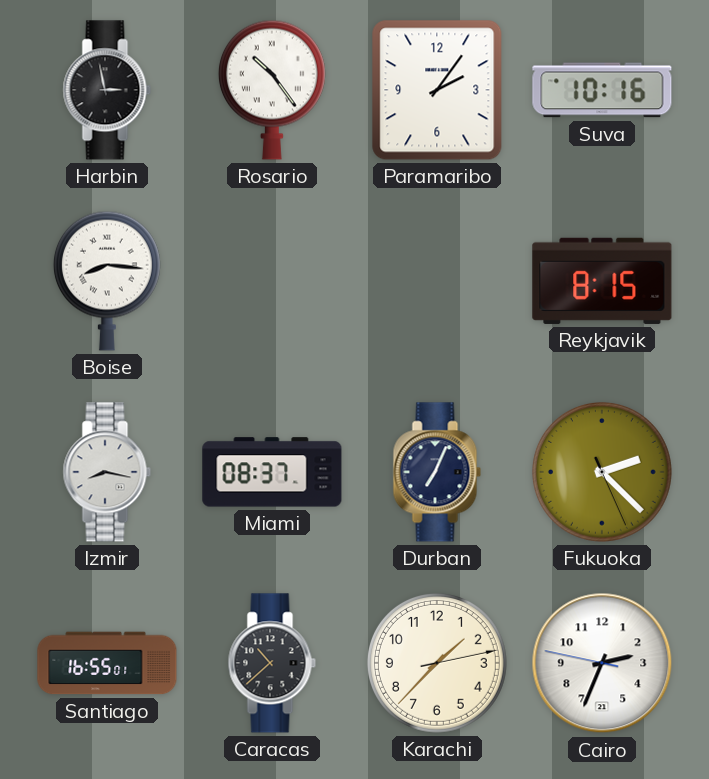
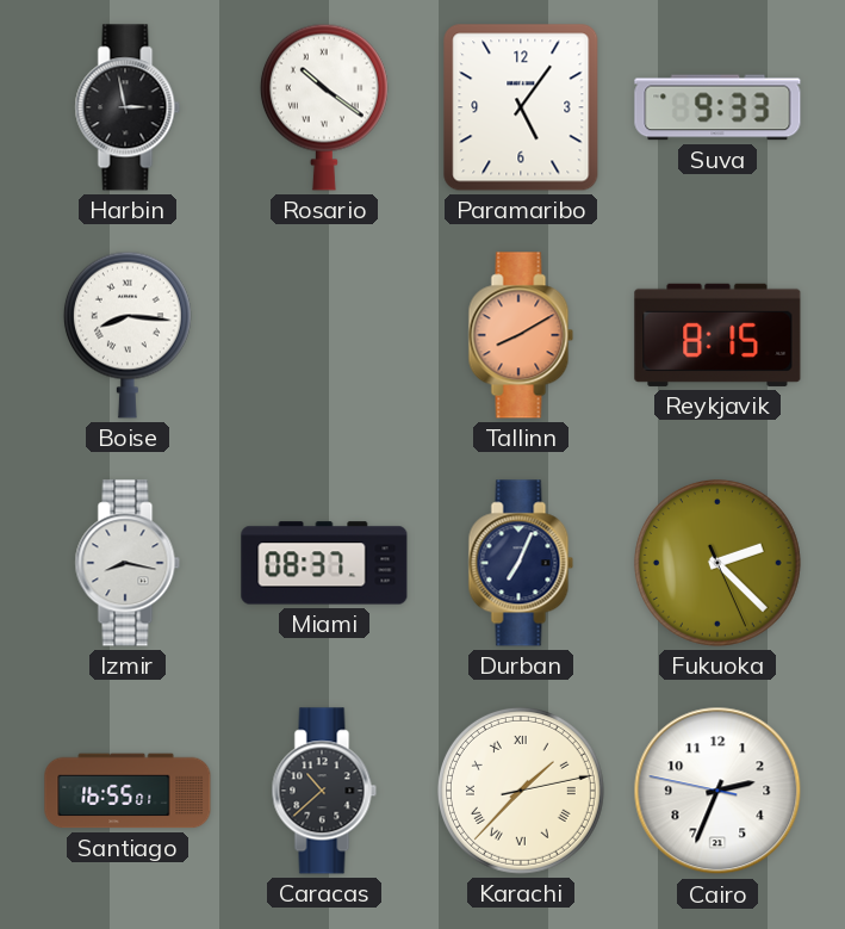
Rosario: 10:24 -> 10:21
Paramaribo: 2:06 -> 5:06
Suva: 10:16 -> 9:33
Tallinn: none -> 8:10
Karachi numerals: Arabic -> Roman
